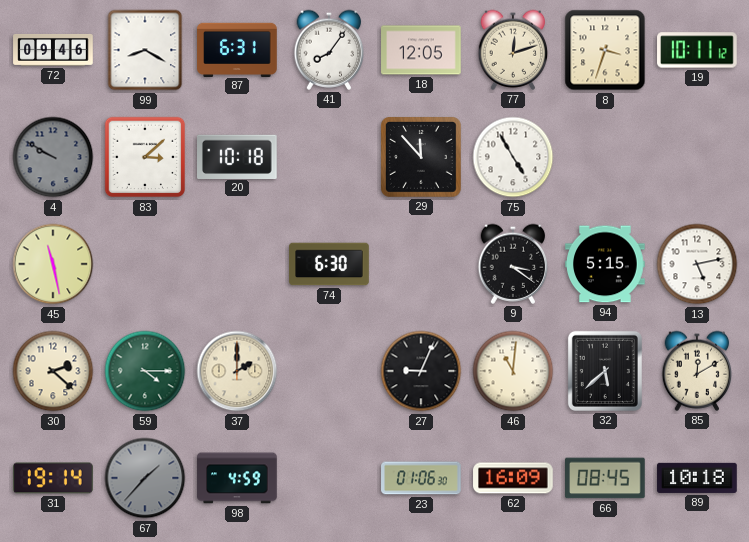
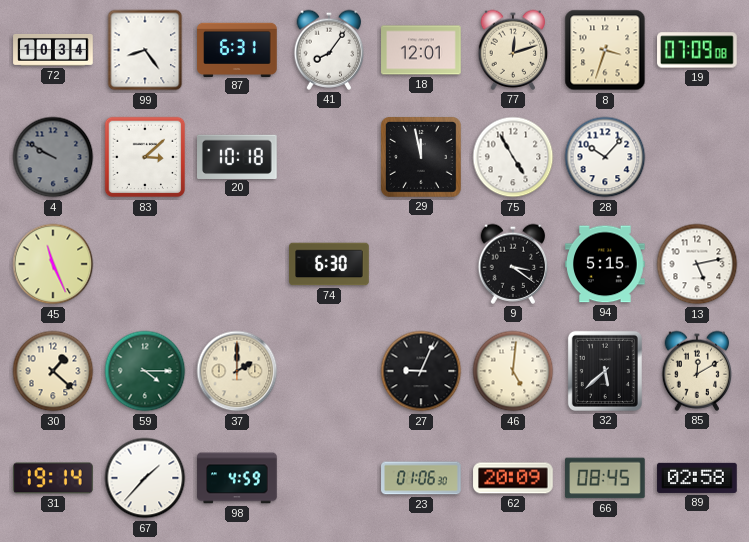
72: 09:46 -> 10:34
99: 8:20 -> 8:24
18: 12:05 -> 12:01
19: 10:11 -> 07:09
29: 11:53 -> 11:58
28: none -> 10:07
45: 11:28 -> 11:26
30: 2:22 -> 1:22
46: 11:01 -> 5:01
67 dial: grey -> white
62: 16:09 -> 20:09
89: 10:18 -> 02:58
